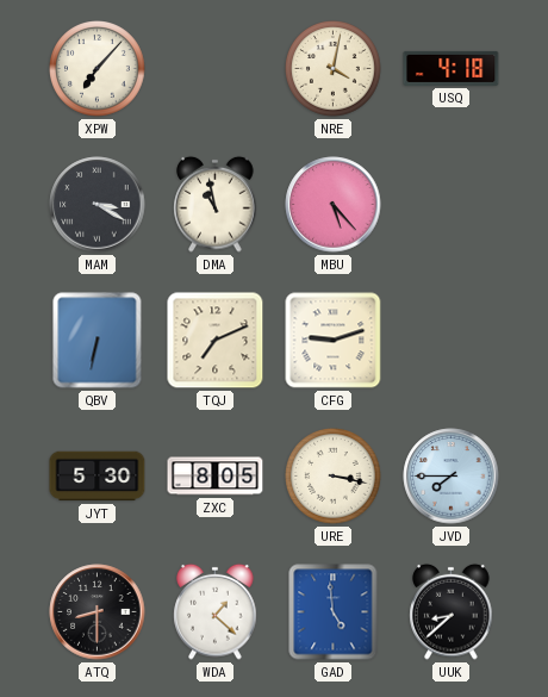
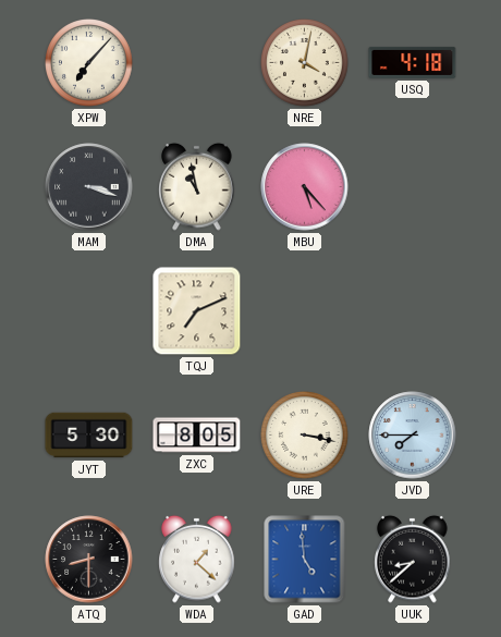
MAM: 3:20 -> 3:18
QBV: 6:32 -> none
CFG: 9:12 -> none
